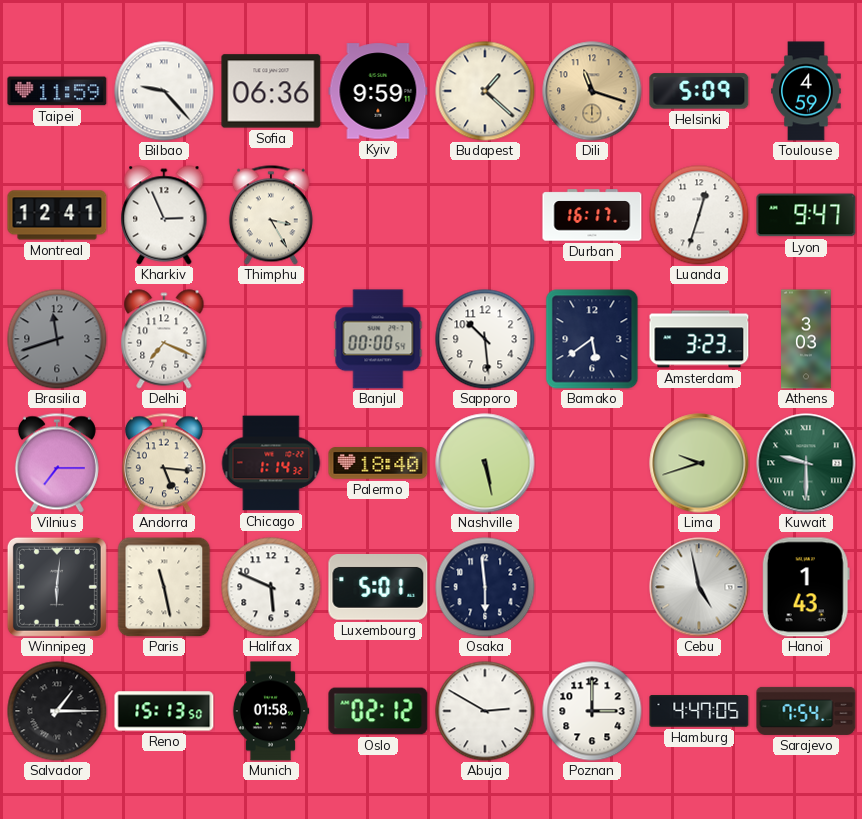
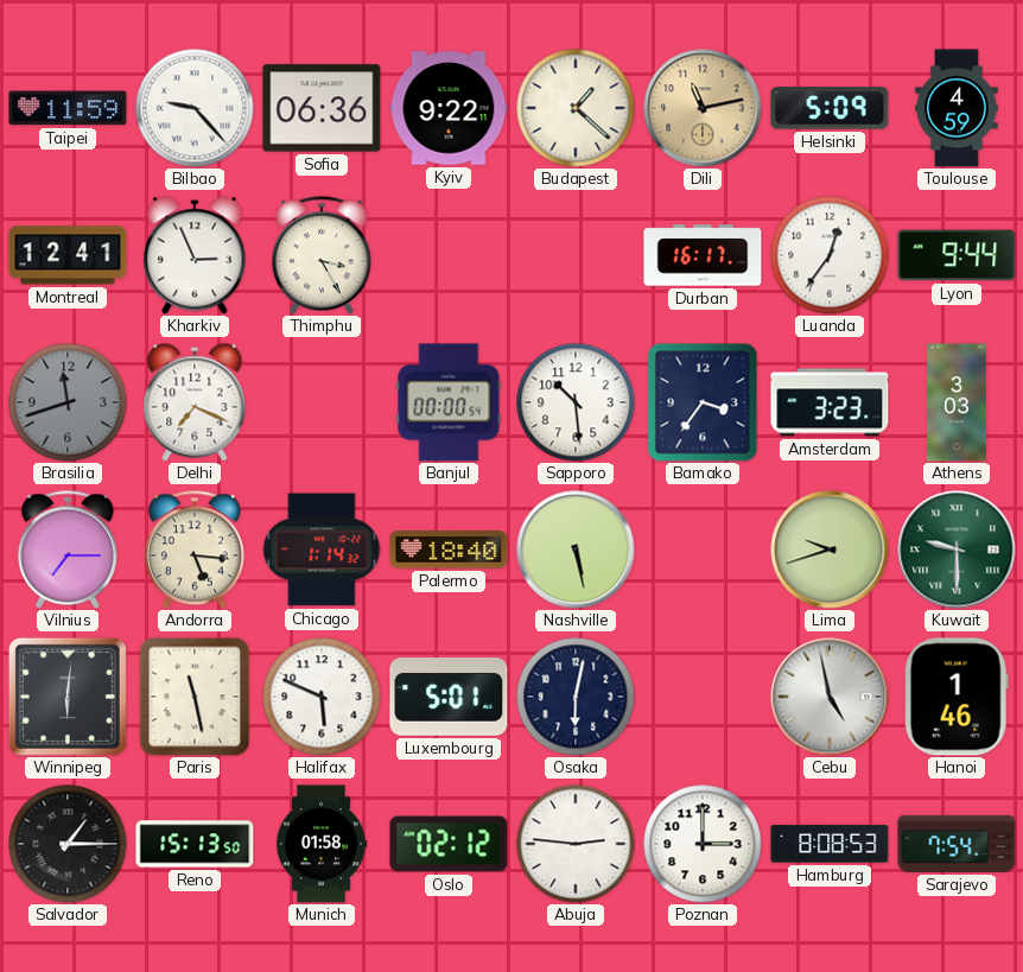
Kyiv: 9:59 -> 9:22
Dili: 11:18 -> 11:13
Luanda: 12:33 -> 12:36
Lyon: 9:47 -> 9:44
Bamako: 5:39 -> 3:36
Osaka: 5:59 -> 6:02
Hanoi: 1:43 -> 1:46
Abuja: 2:50 -> 2:46
Hamburg: 4:47 -> 8:08
